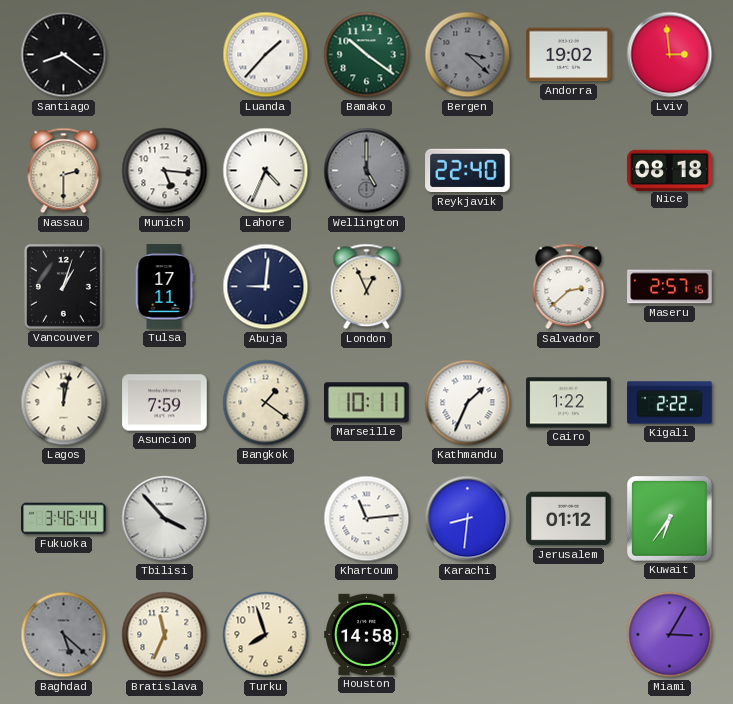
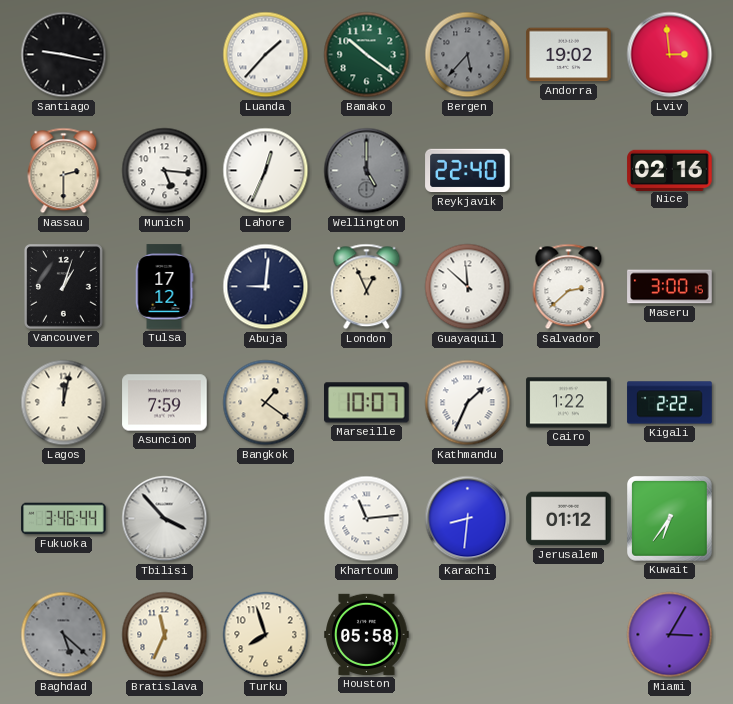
Santiago: 8:21 -> 9:17
Bergen: 3:22 -> 5:37
Lahore: 4:34 -> 12:34
Nice: 08:18 -> 02:16
Tulsa: 17:11 -> 17:12
Guayaquil: none -> 11:52
Maseru: 2:57 -> 3:00
Marseille: 10:11 -> 10:07
Houston: 14:58 -> 05:58
